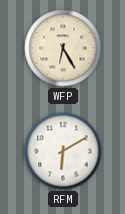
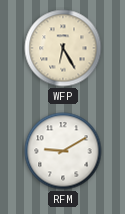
RFM: 6:10 -> 9:10
